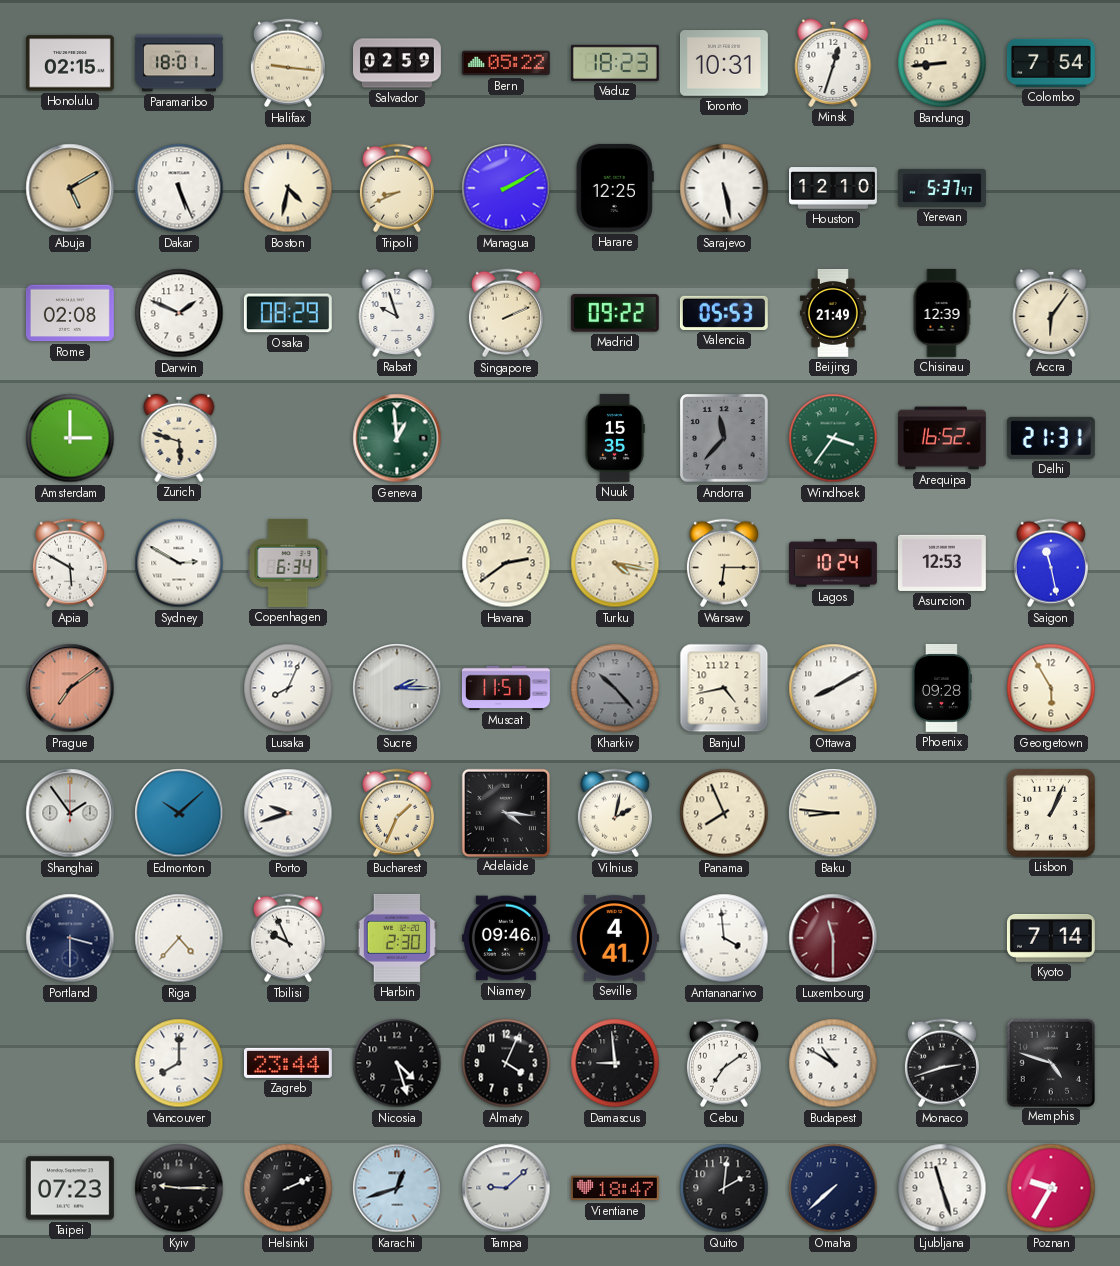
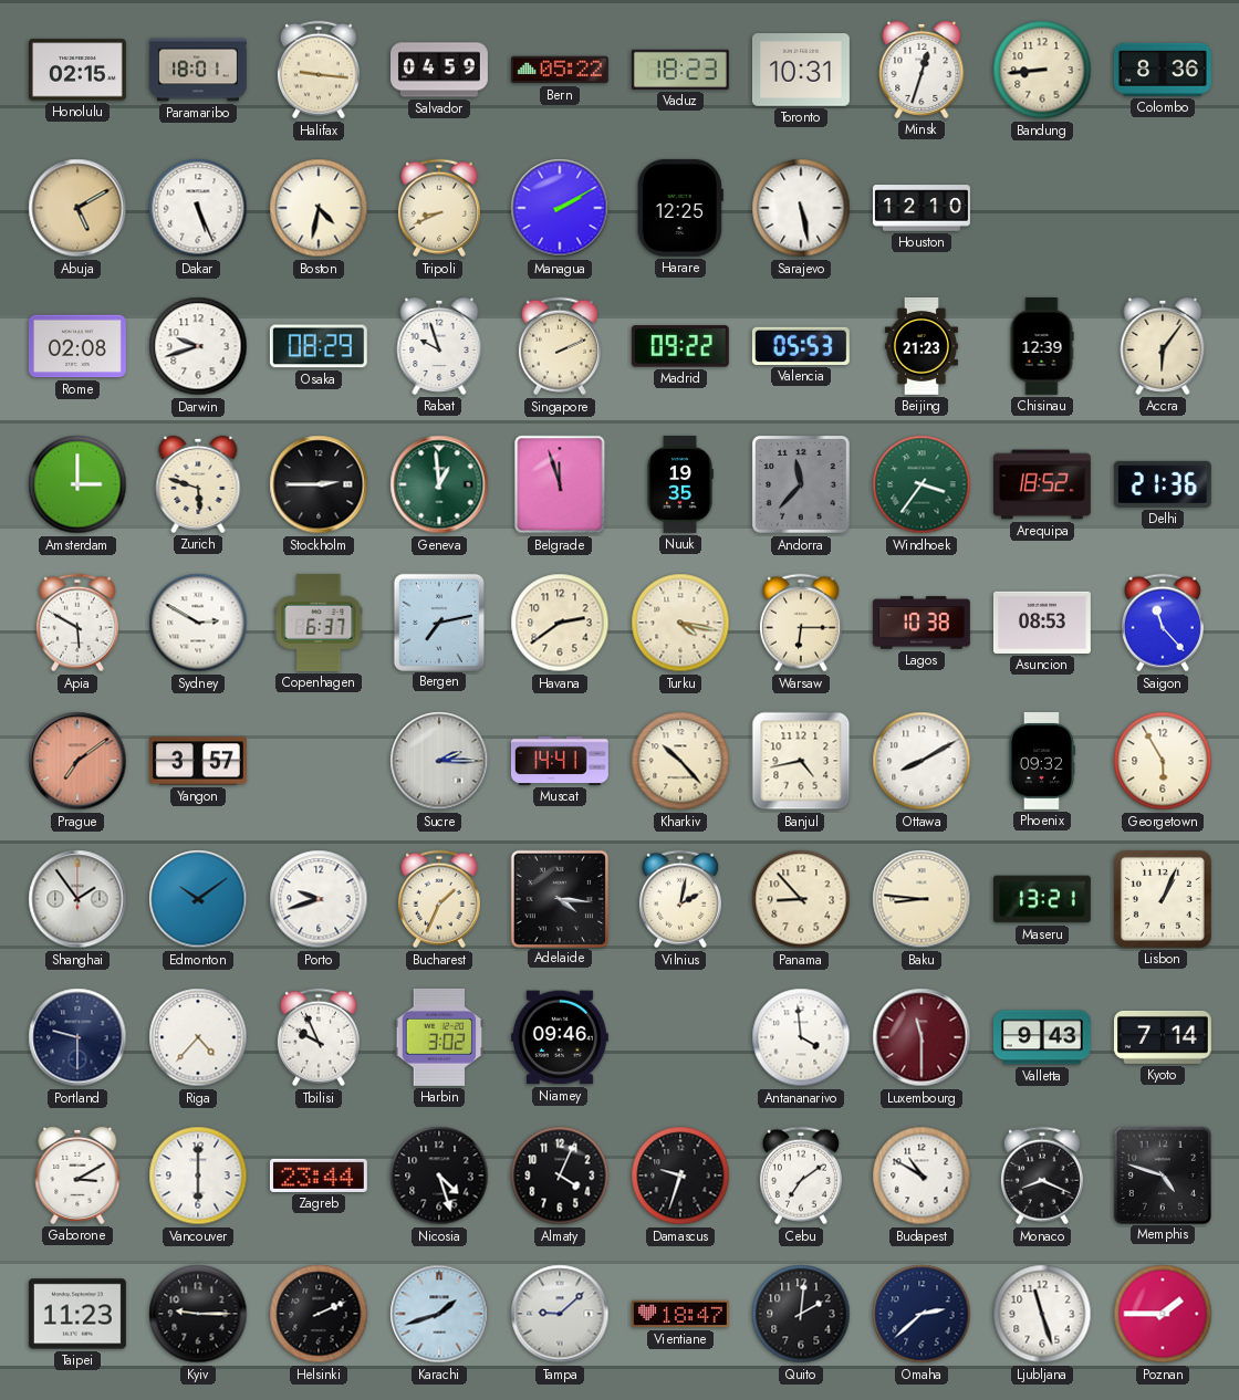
Salvador: 02:59 -> 04:59
Colombo: 7:54 -> 8:36
Yerevan: 5:37 -> none
Darwin: 1:49 -> 9:42
Beijing: 21:49 -> 21:23
Stockholm: none -> 2:45
Belgrade: none -> 11:57
Nuuk: 15:35 -> 19:35
Arequipa: 16:52 -> 18:52
Delhi: 21:31 -> 21:36
Copenhagen: 6:34 -> 6:37
Bergen: none -> 7:13
Lagos: 10:24 -> 10:38
Asuncion: 12:53 -> 08:53
Saigon: 11:28 -> 11:23
Yangon: none -> 3:57
Lusaka: 8:04 -> none
Muscat: 11:51 -> 14:41
Kharkiv dial: grey -> cream
Phoenix: 09:28 -> 09:32
Edmonton: 10:08 -> 10:09
Panama: 7:56 -> 8:53
Maseru: none -> 13:21
Portland: 3:30 -> 9:30
Harbin: 2:30 -> 3:02
Seville: 4:41 -> none
Valletta: none -> 9:43
Gaborone: none -> 3:10
Vancouver: 8:00 -> 6:00
Damascus: 8:59 -> 9:33
Monaco: 2:42 -> 8:19
Taipei: 07:23 -> 11:23
Karachi: 12:42 -> 1:42
Omaha: 7:38 -> 2:38
Poznan: 9:35 -> 1:45
